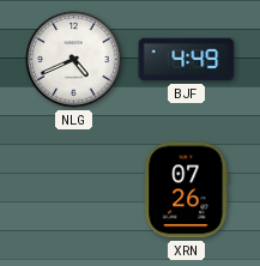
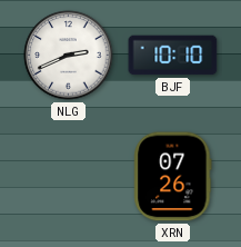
NLG: 4:41 -> 2:41
BJF: 4:49 -> 10:10
